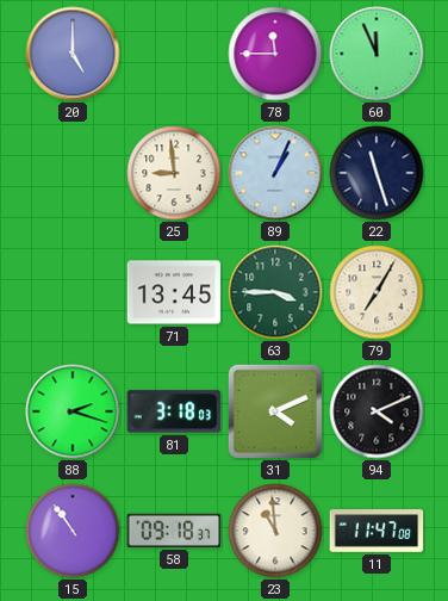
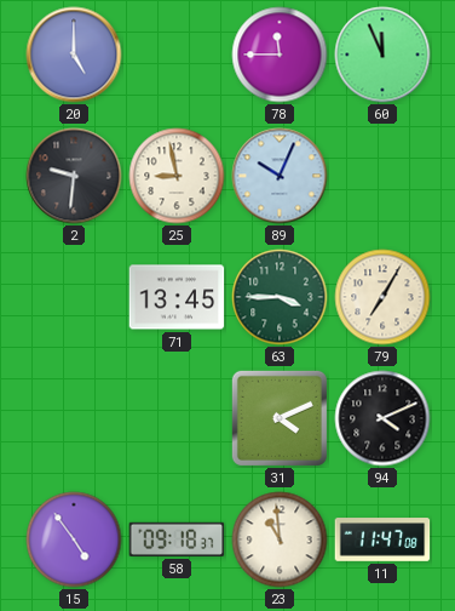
2: none -> 9:31
25: 8:59 -> 8:58
89: 1:04 -> 10:04
22: 11:27 -> none
88: 2:18 -> none
81: 3:18 -> none
15: 10:54 -> 4:54
